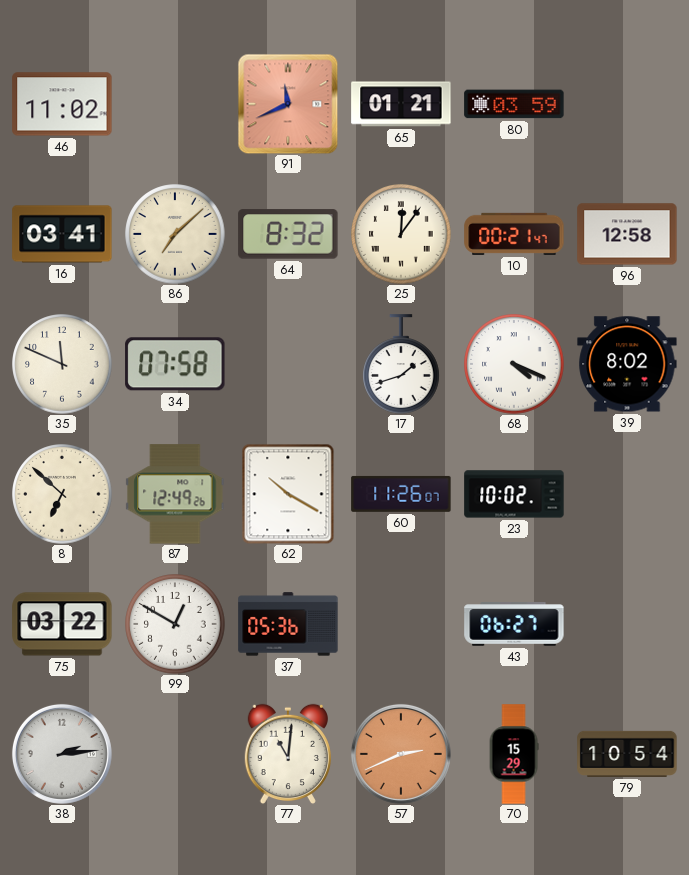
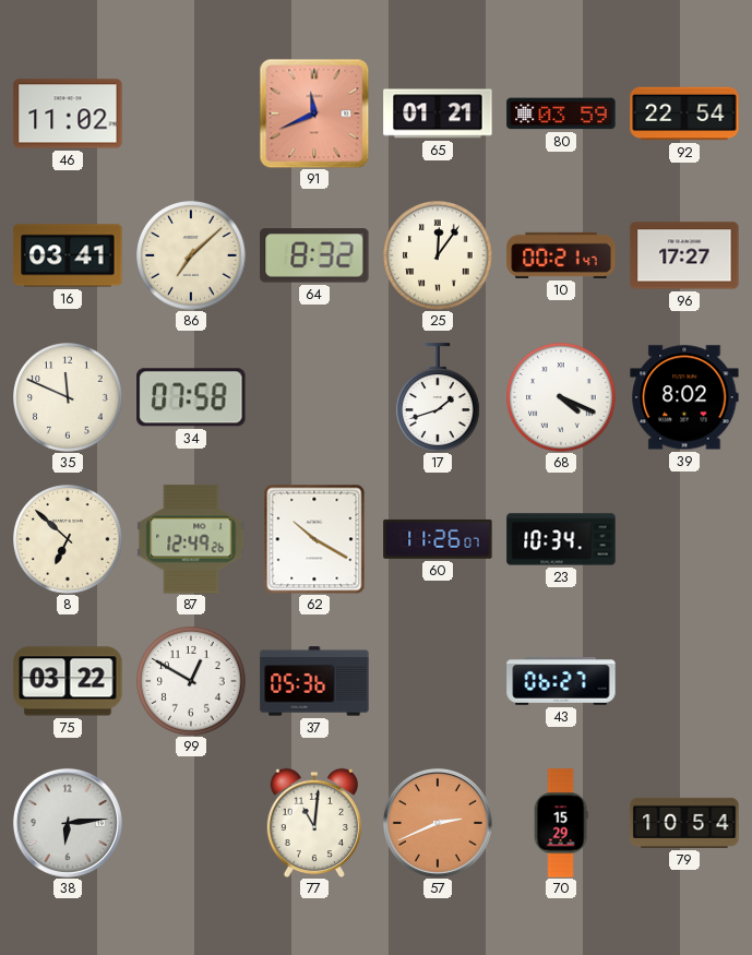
92: none -> 22:54
96: 12:58 -> 17:27
23: 10:02 -> 10:34
38: 2:14 -> 6:14
